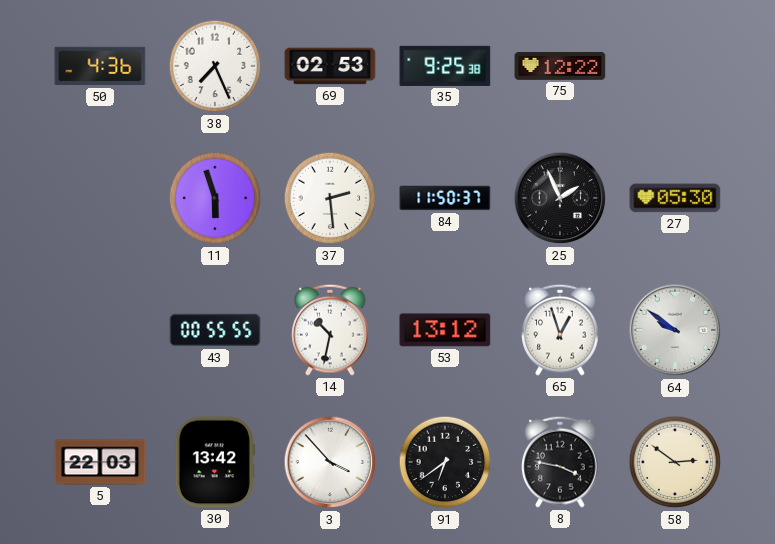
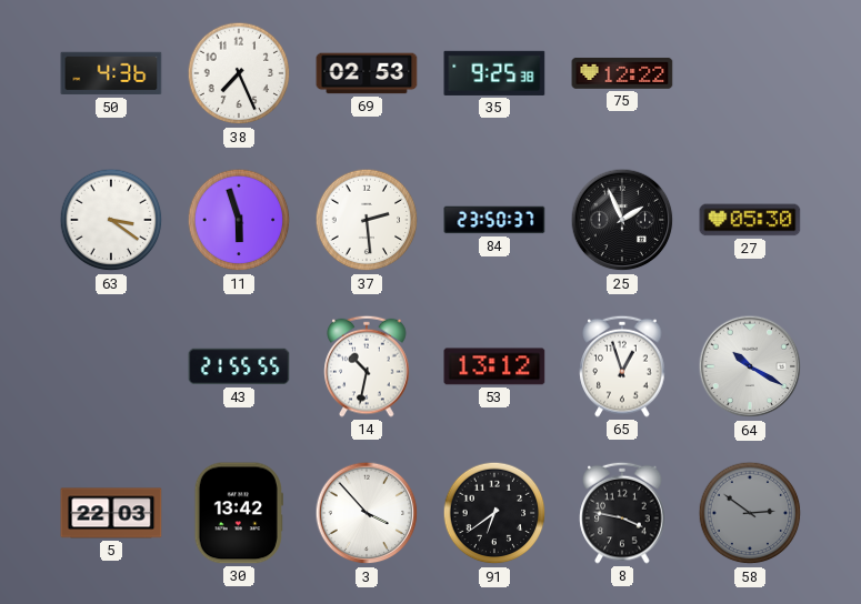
63: none -> 3:21
84: 11:50 -> 23:50
43: 00:55 -> 21:55
64: 9:51 -> 10:20
58 dial: cream -> grey
